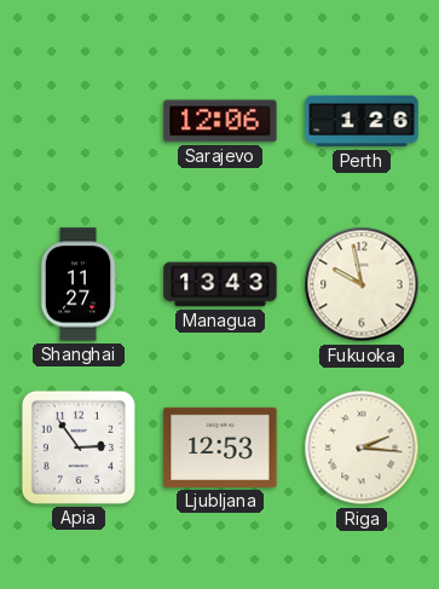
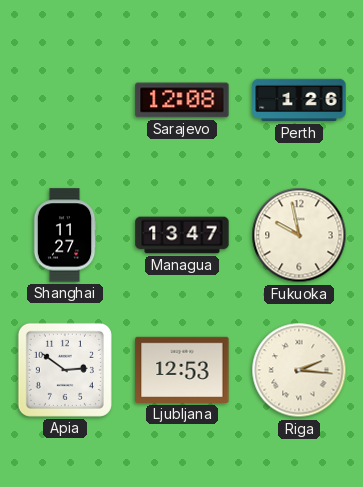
Sarajevo: 12:06 -> 12:08
Managua: 13:43 -> 13:47
Apia: 2:54 -> 2:51
